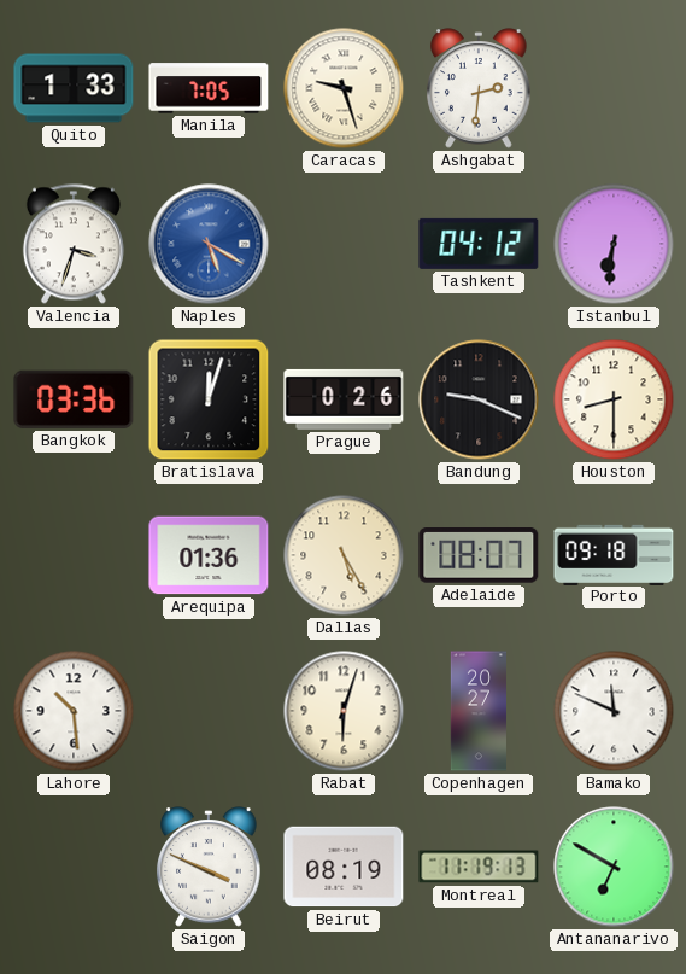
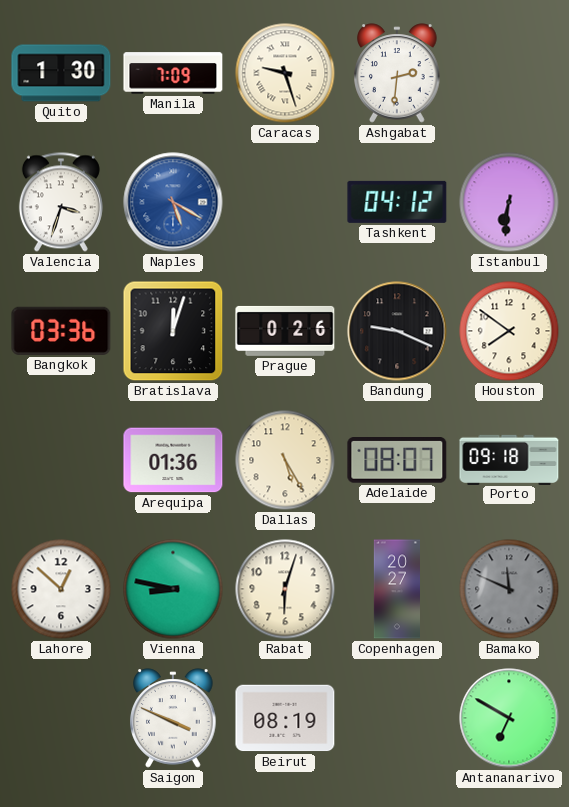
Quito: 1:33 -> 1:30
Manila: 7:05 -> 7:09
Houston: 8:30 -> 7:51
Lahore: 10:29 -> 12:52
Vienna: none -> 8:47
Bamako dial: white -> grey
Montreal: 11:19 -> none
